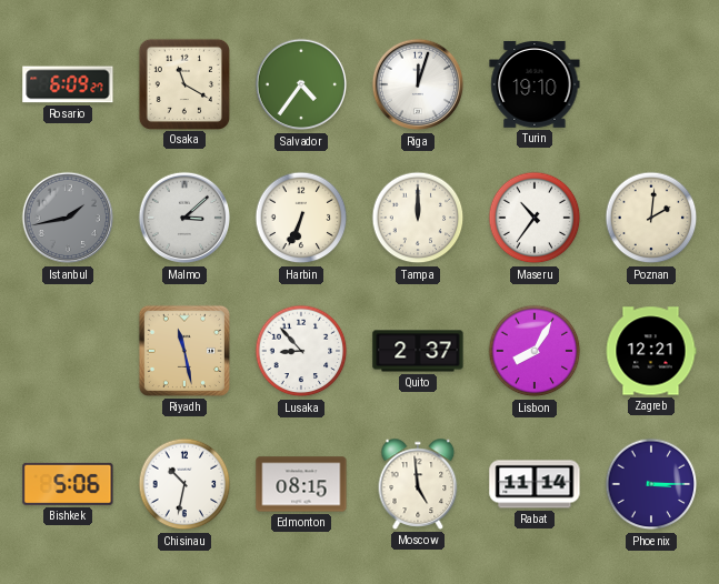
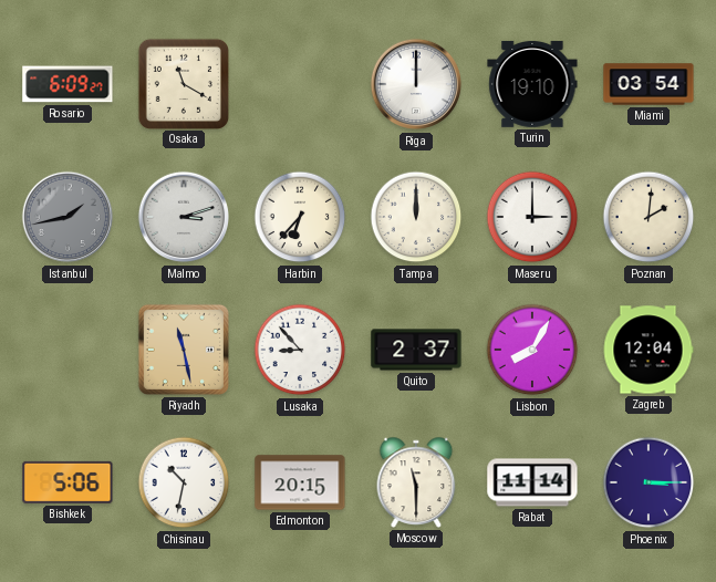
Salvador: 4:36 -> none
Riga: 12:03 -> 12:00
Miami: none -> 03:54
Malmo: 3:08 -> 3:12
Harbin: 6:34 -> 6:37
Maseru: 10:36 -> 3:00
Zagreb: 12:21 -> 12:04
Edmonton: 08:15 -> 20:15
Moscow: 4:59 -> 11:30
